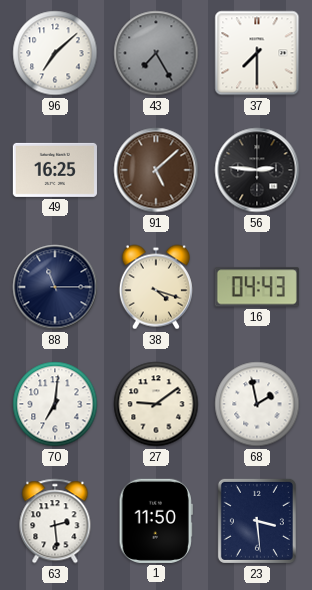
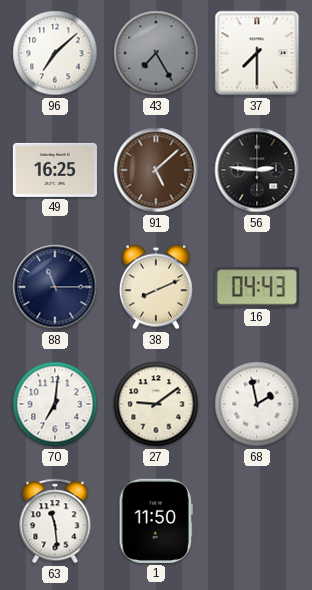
38: 4:18 -> 8:11
63: 2:29 -> 11:29
23: 3:29 -> none
